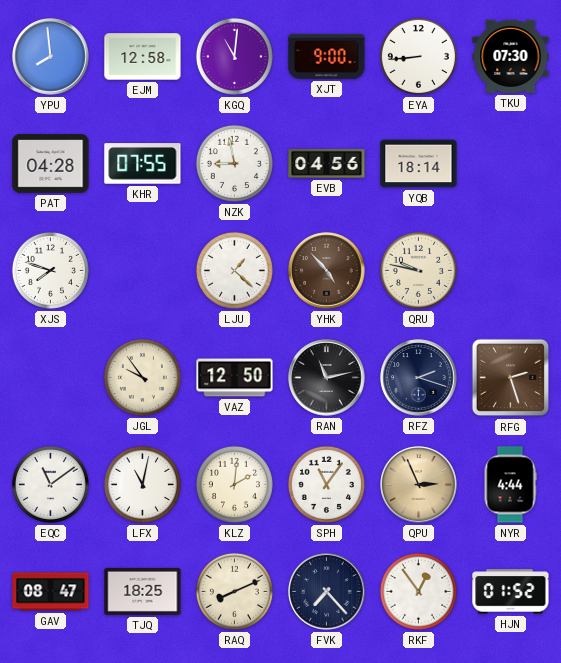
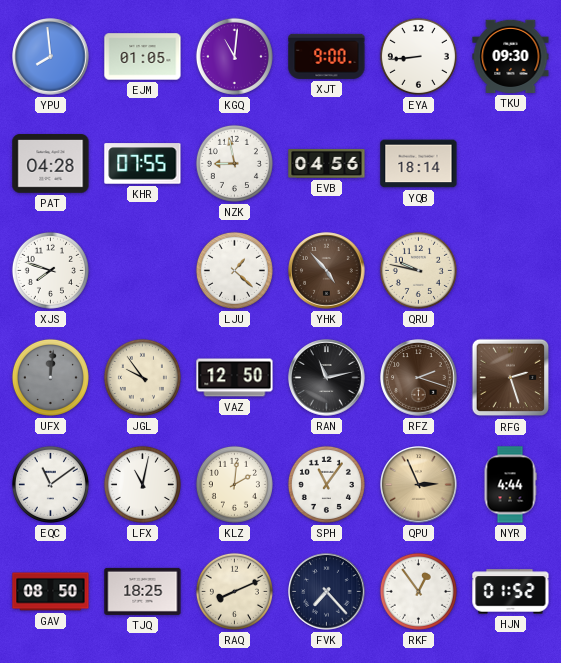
EJM: 12:58 -> 01:05
TKU: 07:30 -> 09:30
UFX: none -> 12:01
RFZ dial: navy -> brown
GAV: 08:47 -> 08:50
